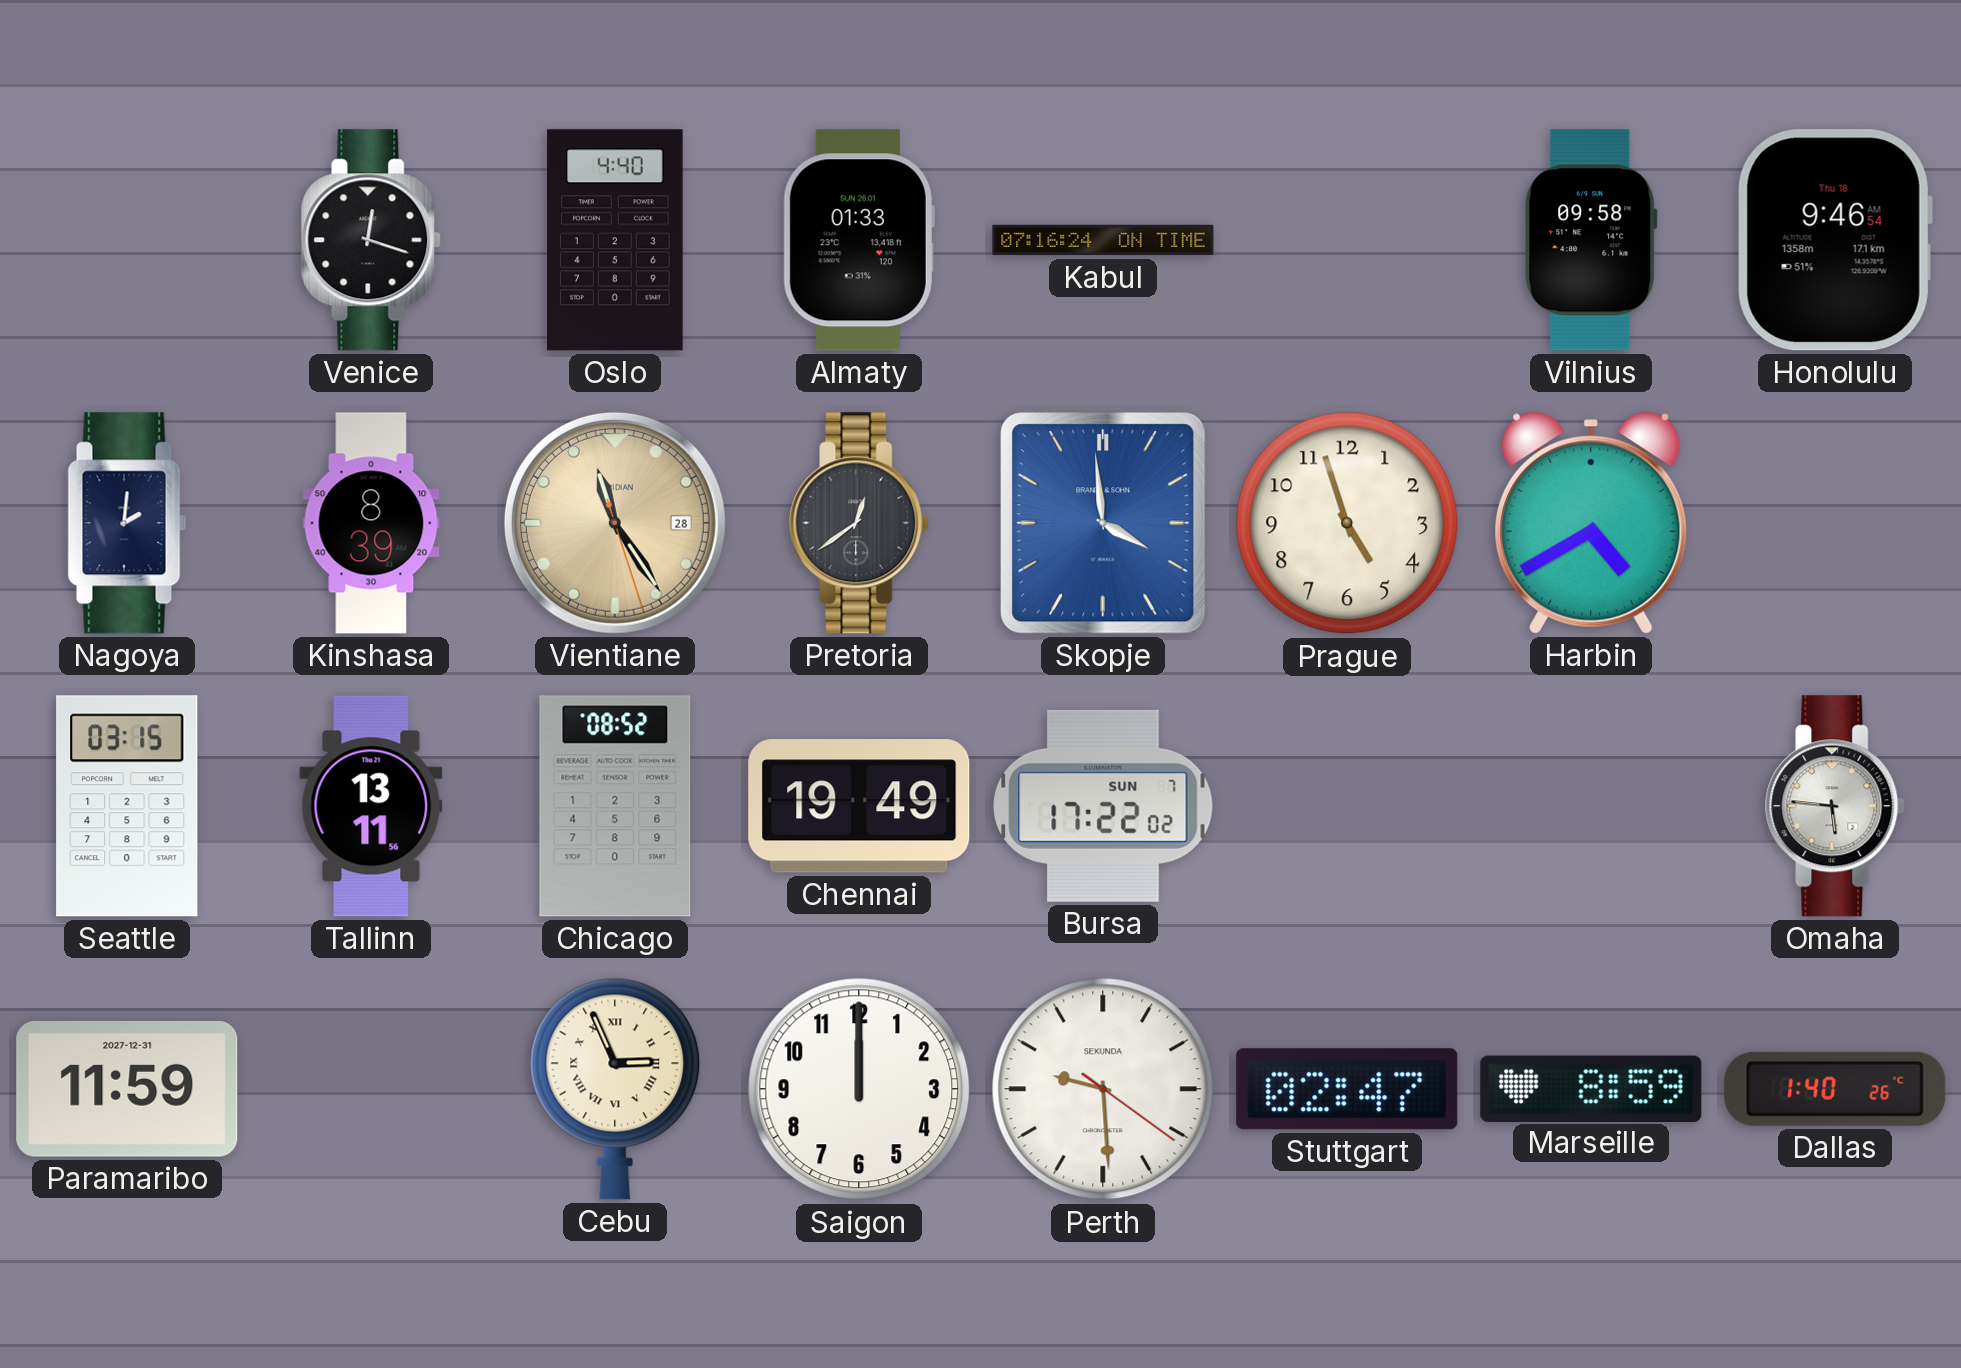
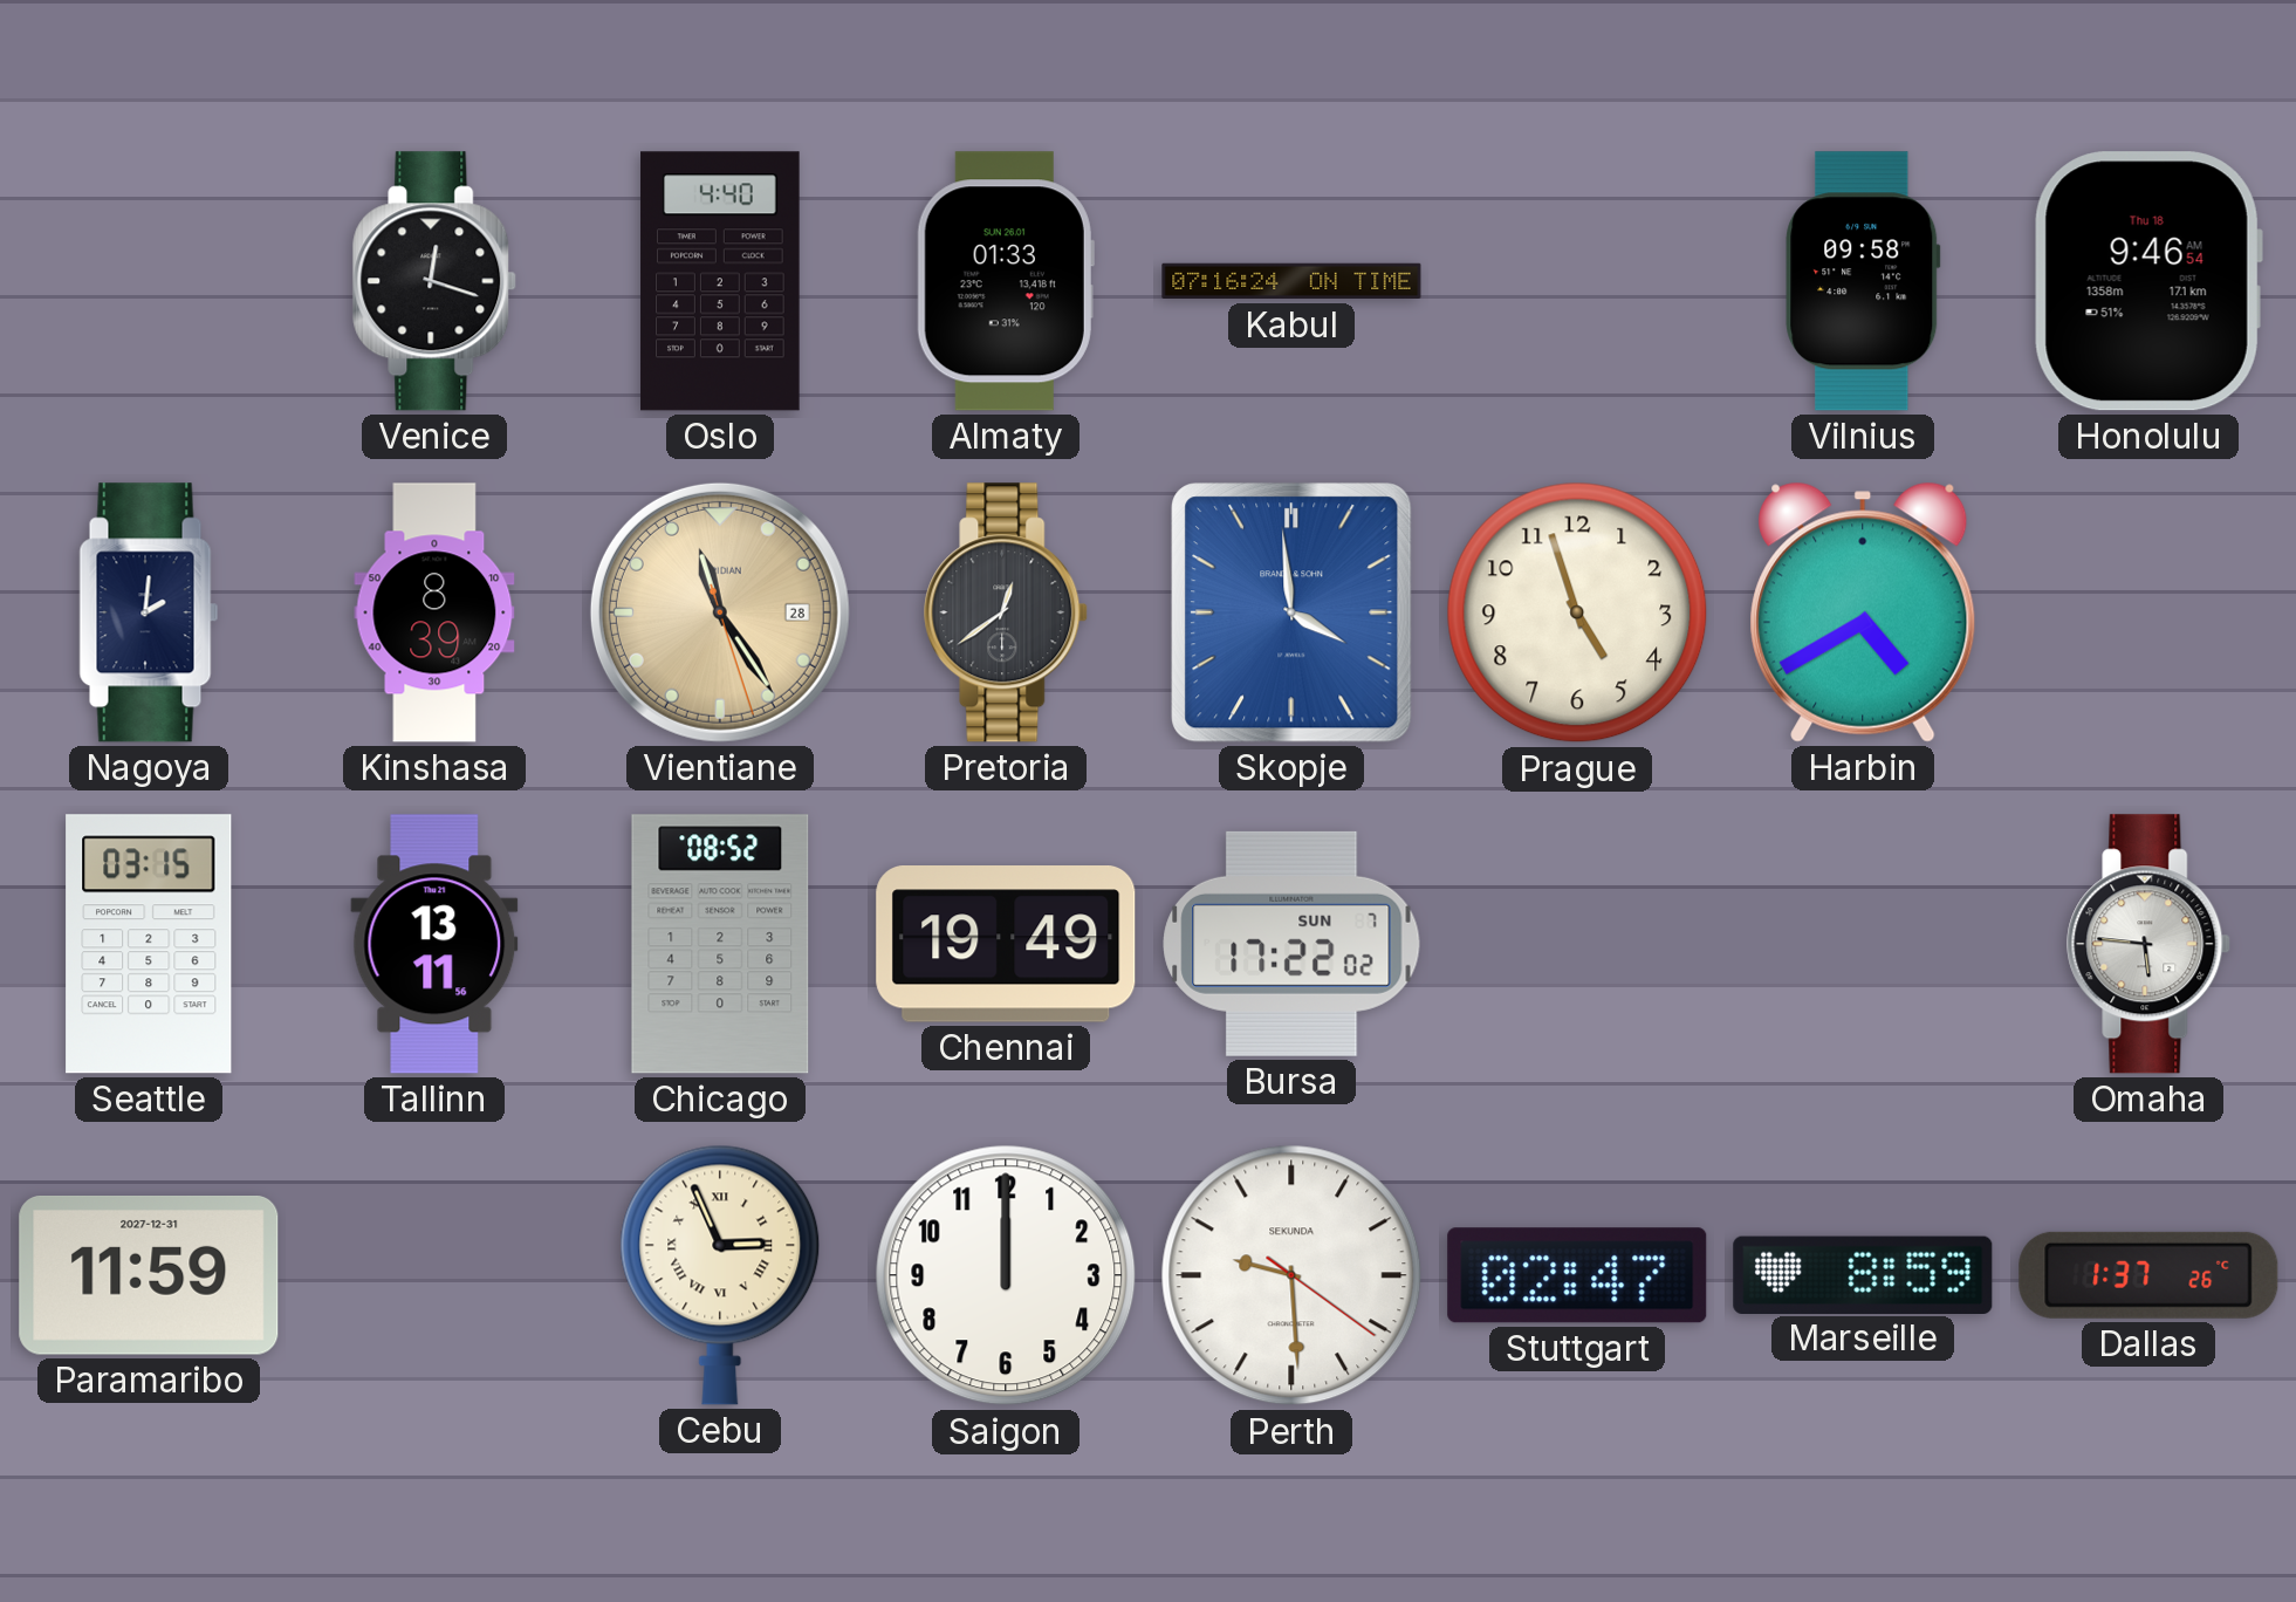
Dallas: 1:40 -> 1:37
